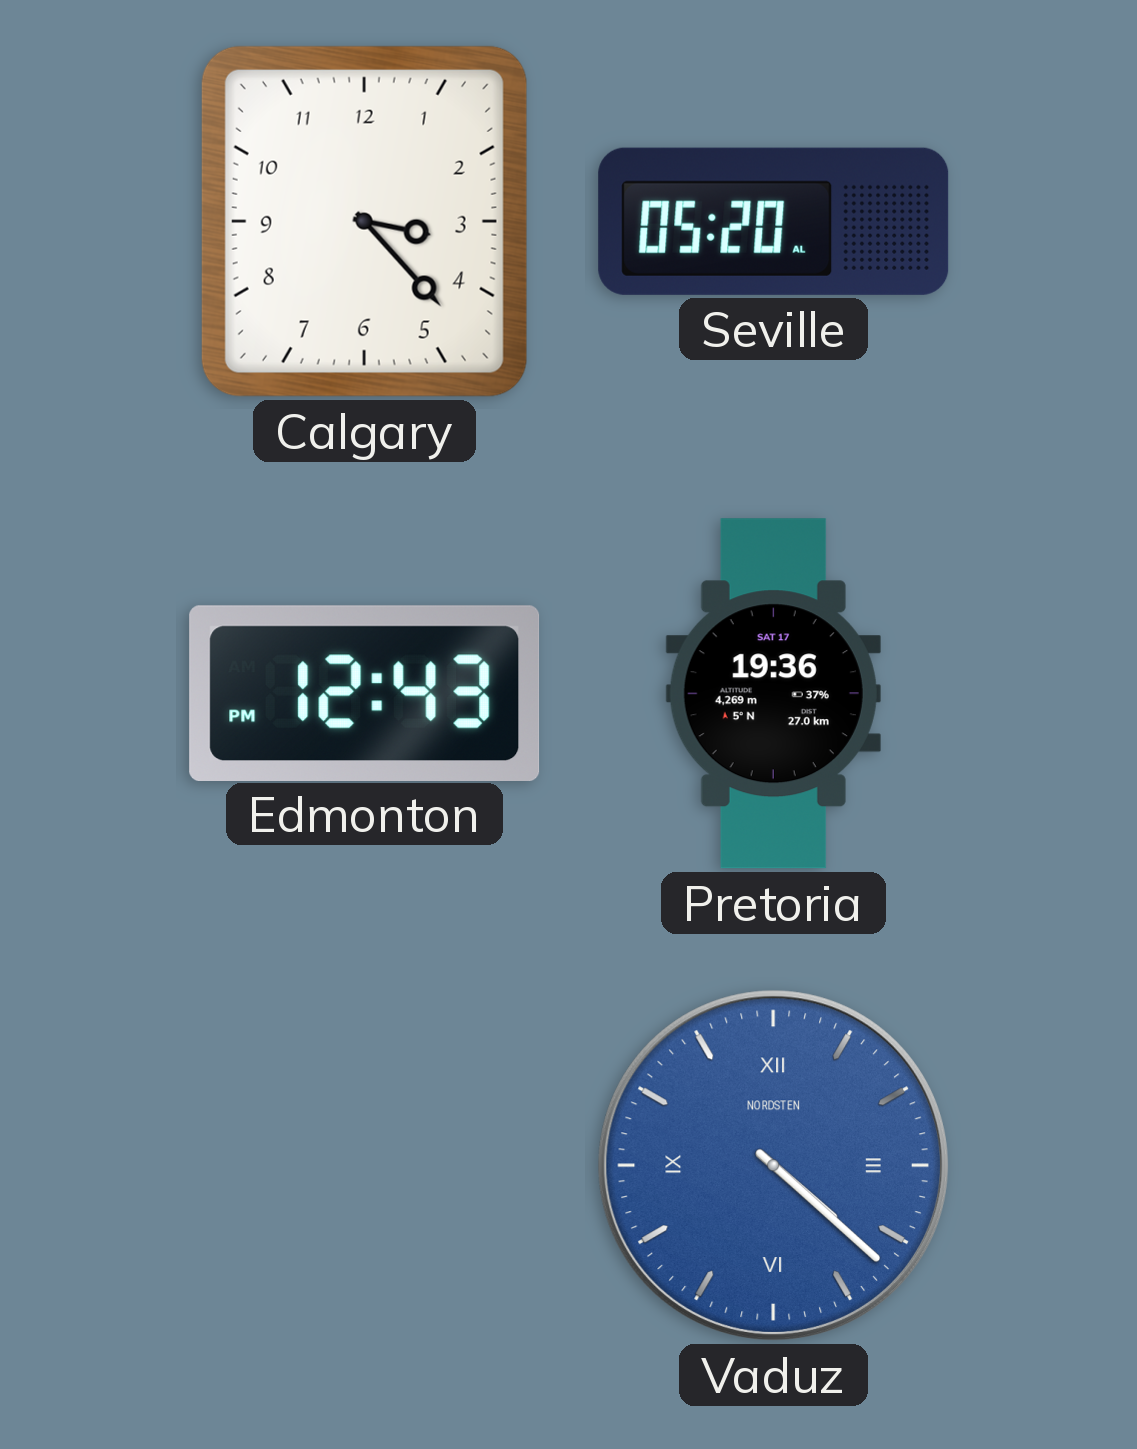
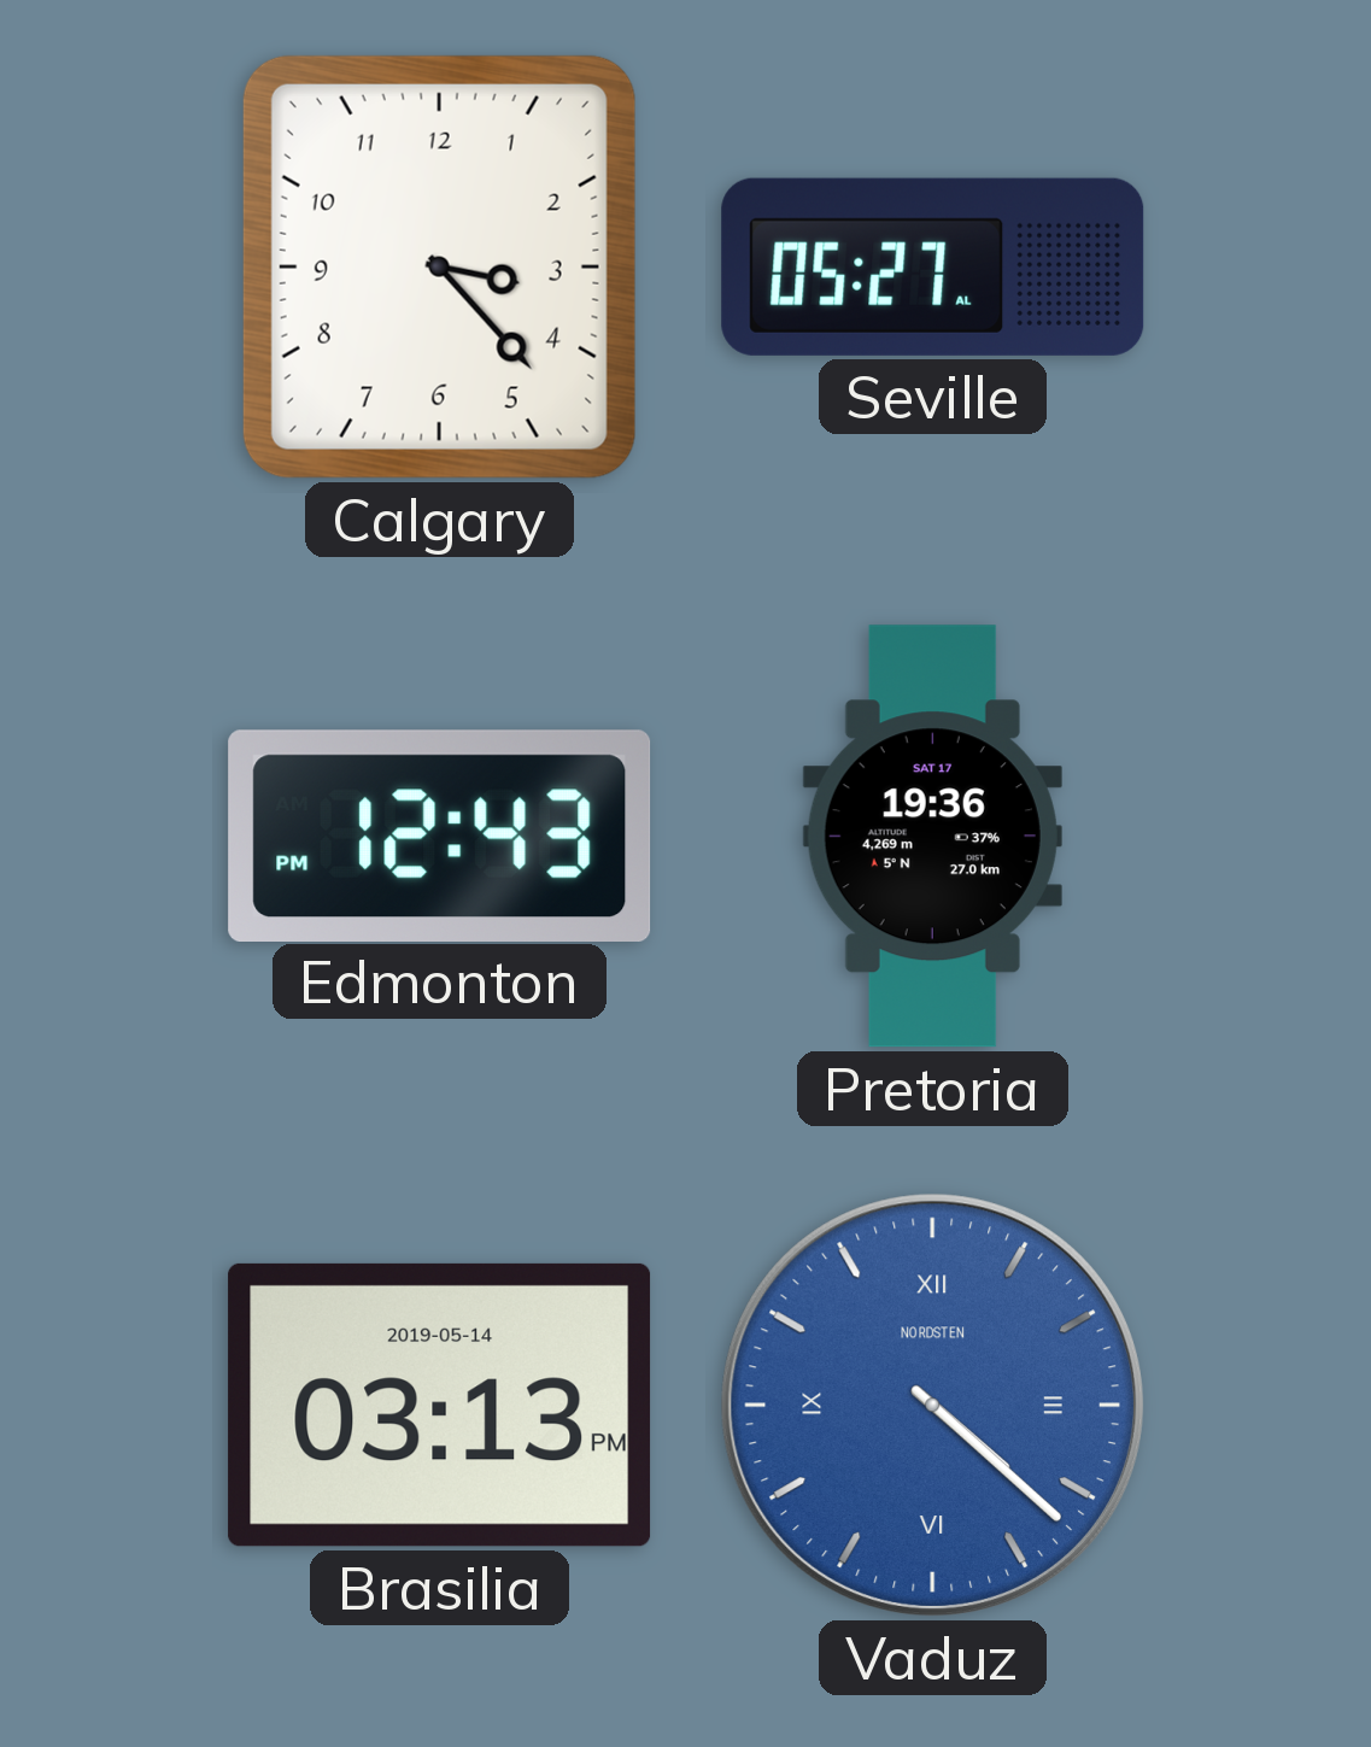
Seville: 05:20 -> 05:27
Brasilia: none -> 03:13
